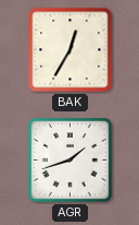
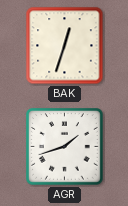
BAK: 12:35 -> 12:33
